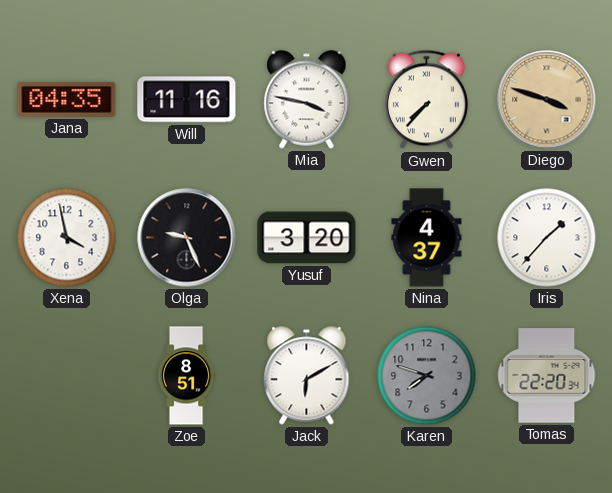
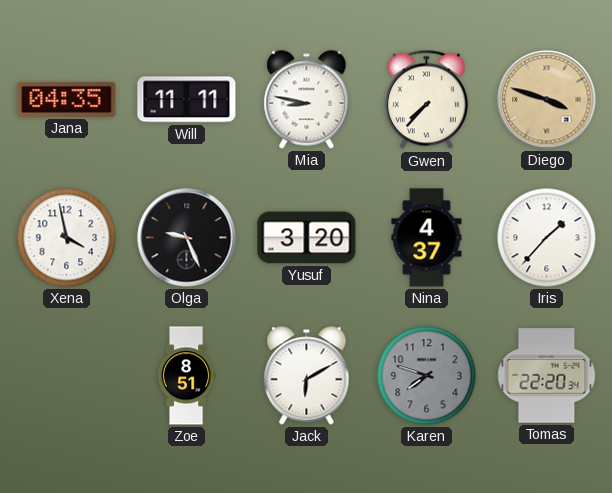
Will: 11:16 -> 11:11
Mia: 3:47 -> 8:47
